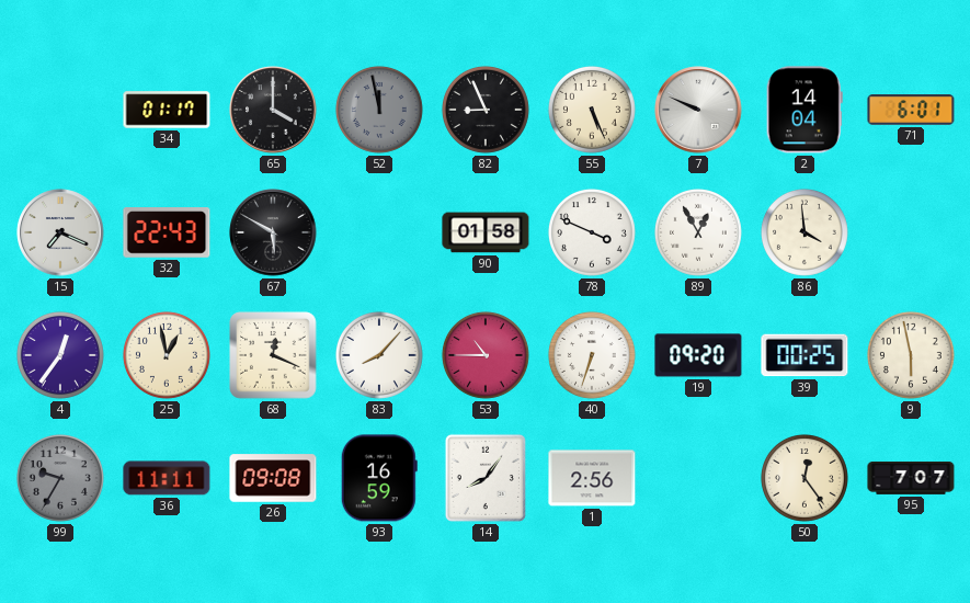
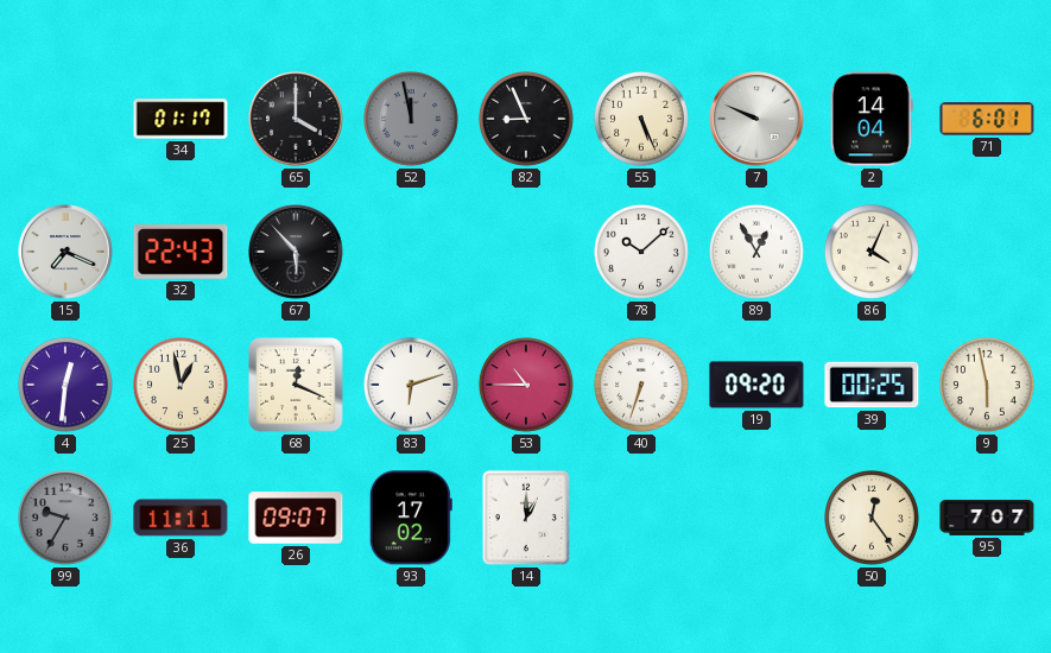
67: 5:50 -> 5:53
90: 01:58 -> none
78: 3:49 -> 10:08
86: 3:59 -> 4:04
4: 12:36 -> 12:31
83: 8:07 -> 6:12
26: 09:08 -> 09:07
93: 16:59 -> 17:02
14: 8:06 -> 1:00
1: 2:56 -> none
